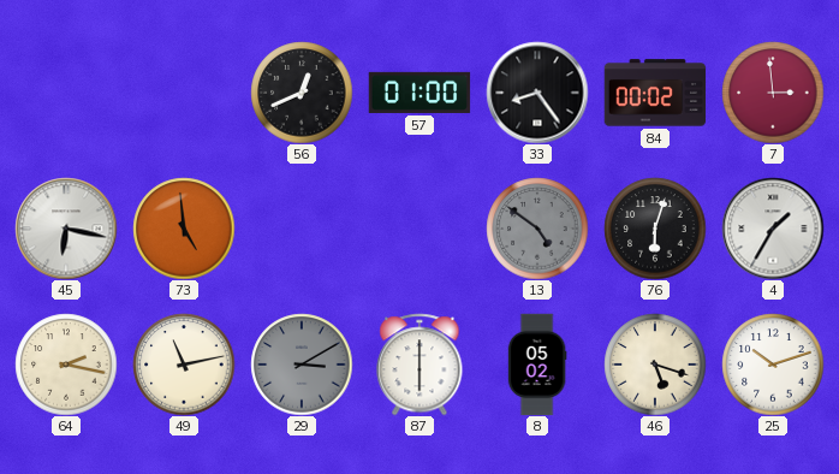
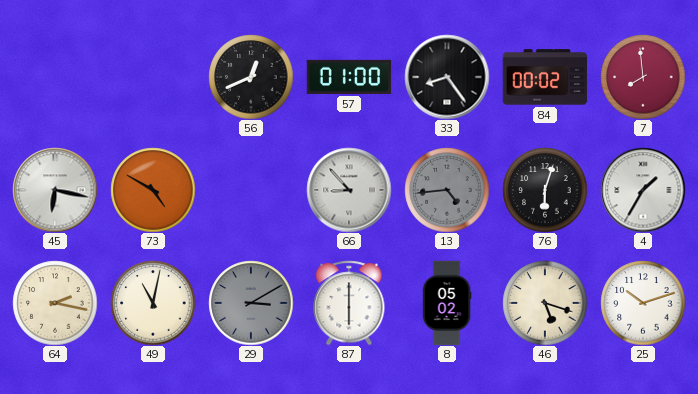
7: 2:59 -> 7:59
73: 4:59 -> 4:50
66: none -> 8:53
13: 4:51 -> 4:44
49: 11:13 -> 11:02
